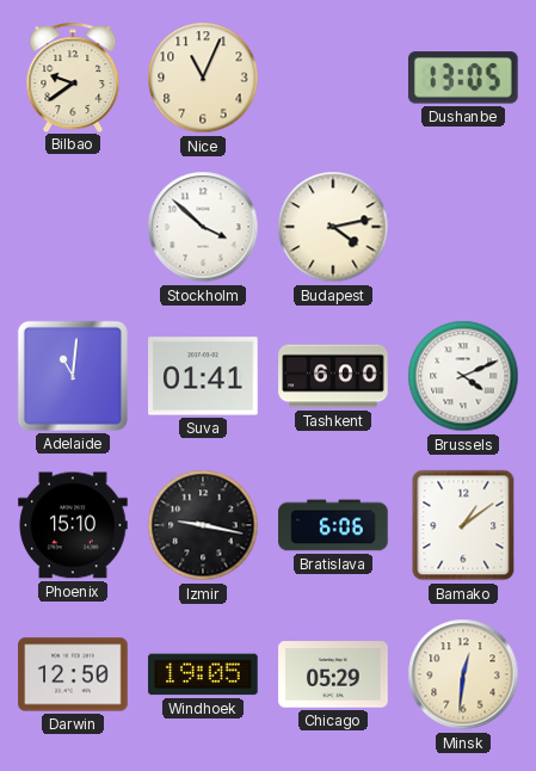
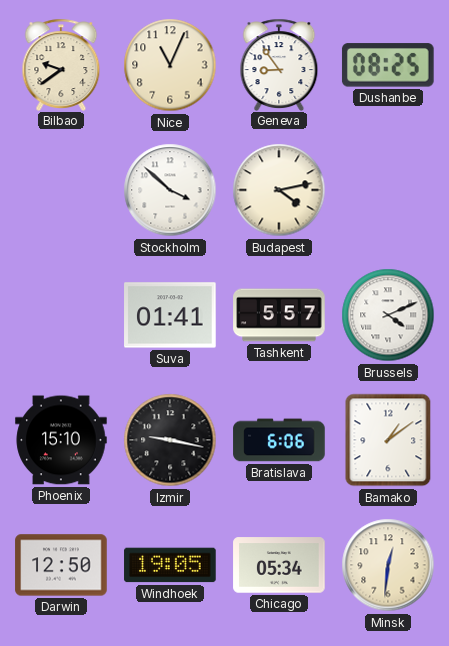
Geneva: none -> 8:54
Dushanbe: 13:05 -> 08:25
Adelaide: 11:01 -> none
Tashkent: 6:00 -> 5:57
Chicago: 05:29 -> 05:34
